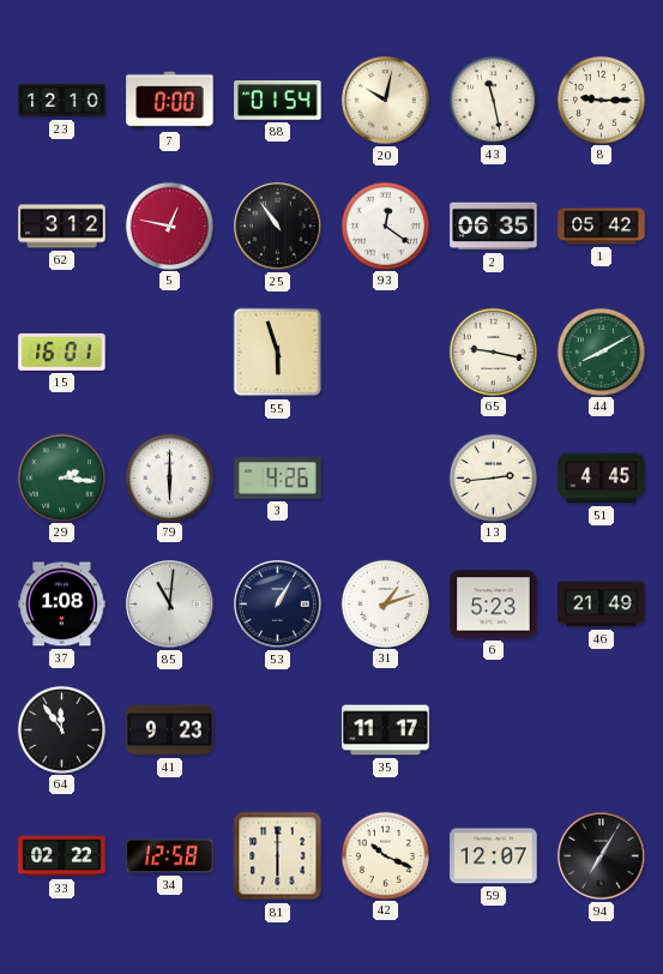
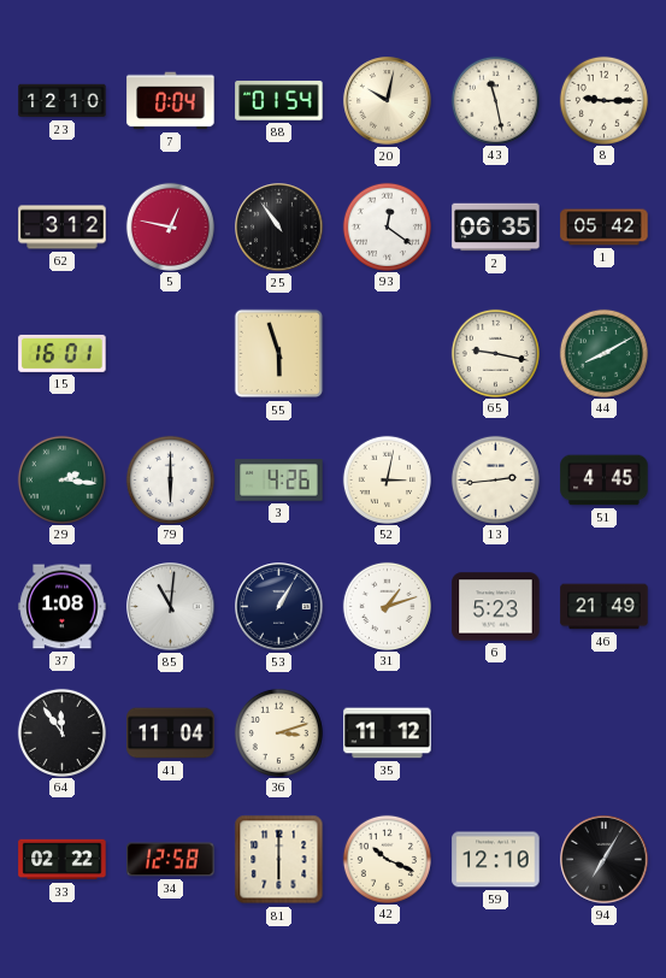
7: 0:00 -> 0:04
52: none -> 3:02
41: 9:23 -> 11:04
36: none -> 3:12
35: 11:17 -> 11:12
59: 12:07 -> 12:10
